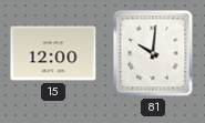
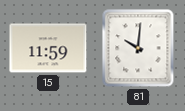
15: 12:00 -> 11:59
